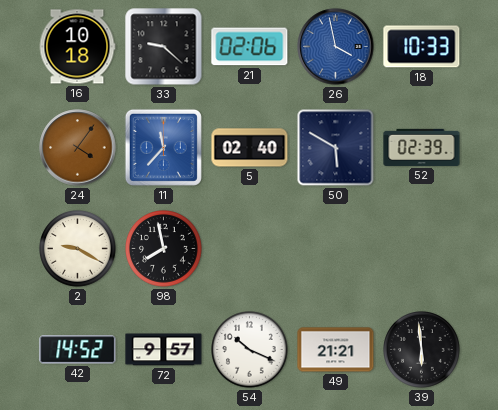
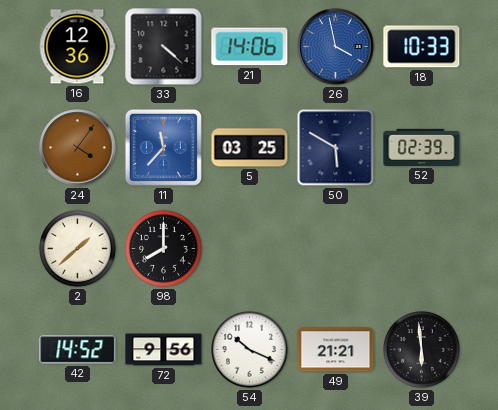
16: 10:18 -> 12:36
33: 9:22 -> 4:22
21: 02:06 -> 14:06
5: 02:40 -> 03:25
2: 9:20 -> 1:38
98: 7:58 -> 8:00
72: 9:57 -> 9:56
